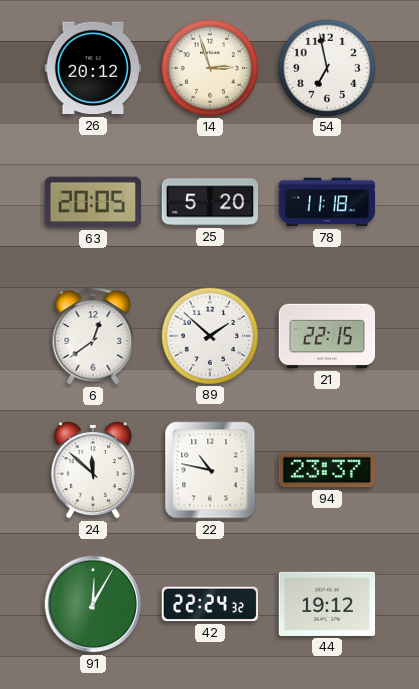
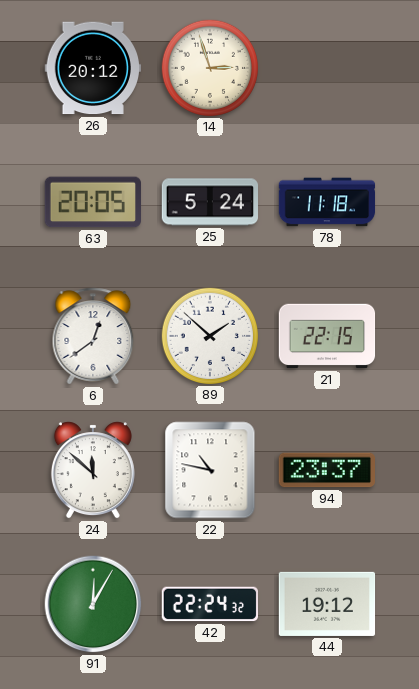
54: 6:58 -> none
25: 5:20 -> 5:24
